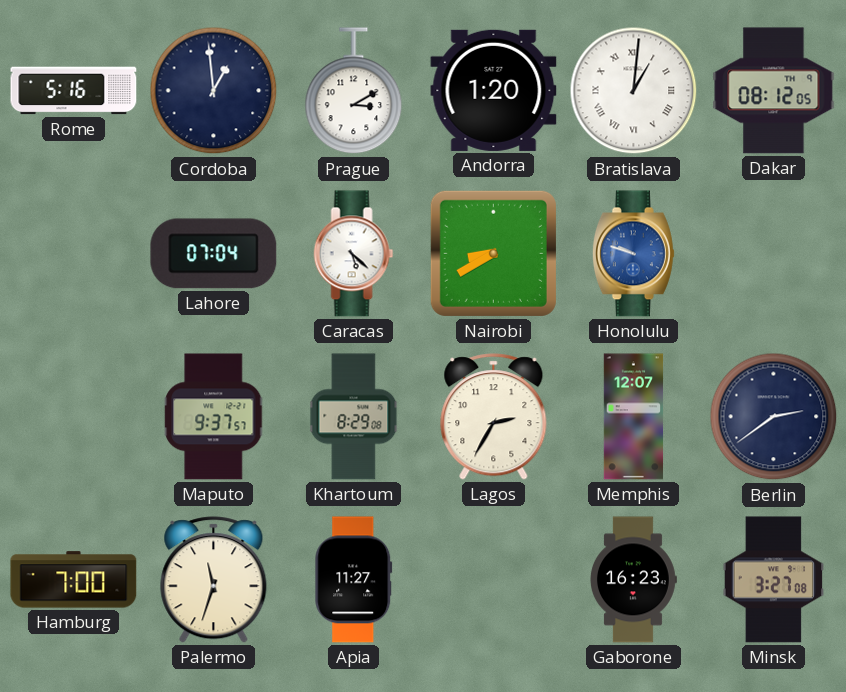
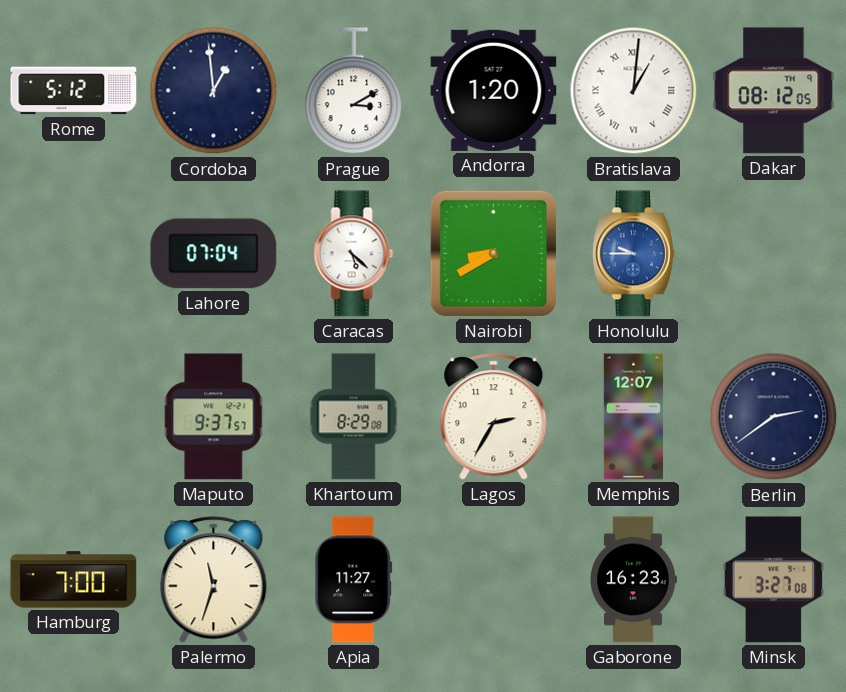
Rome: 5:16 -> 5:12
Honolulu: 9:48 -> 9:45
